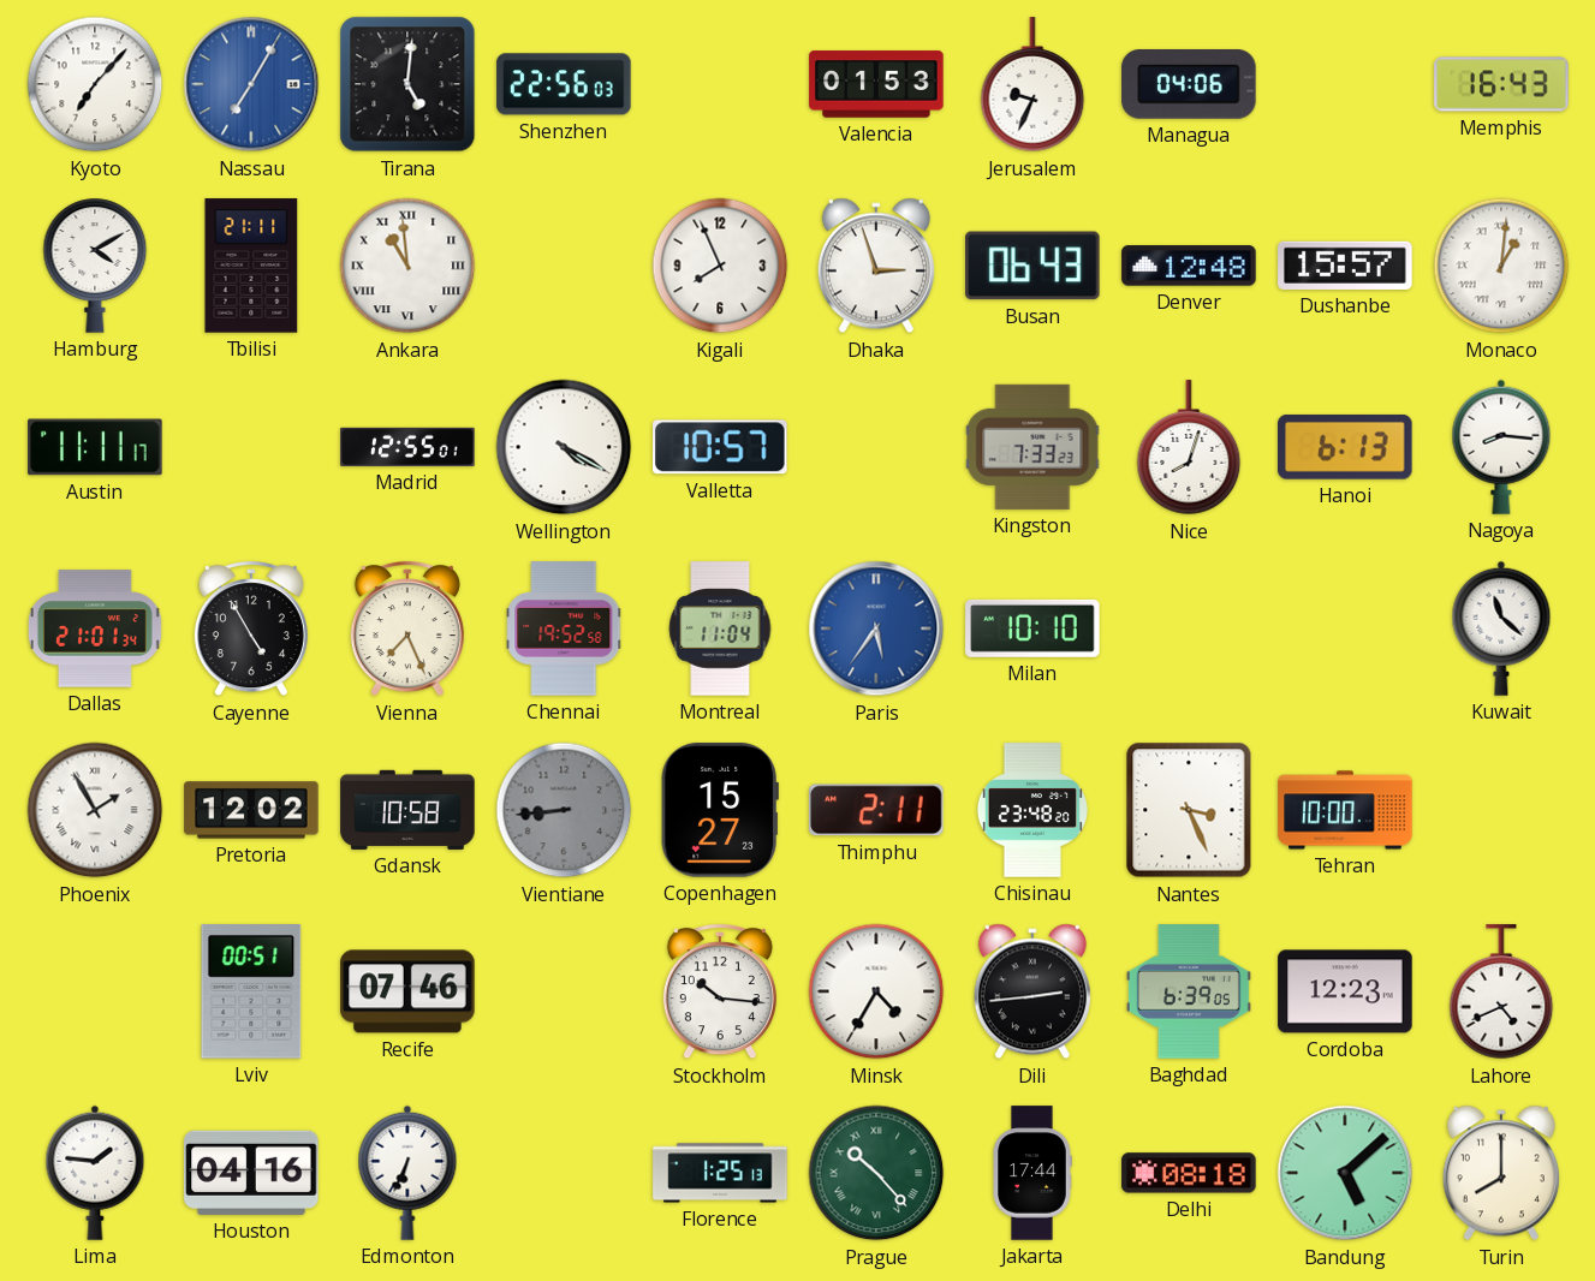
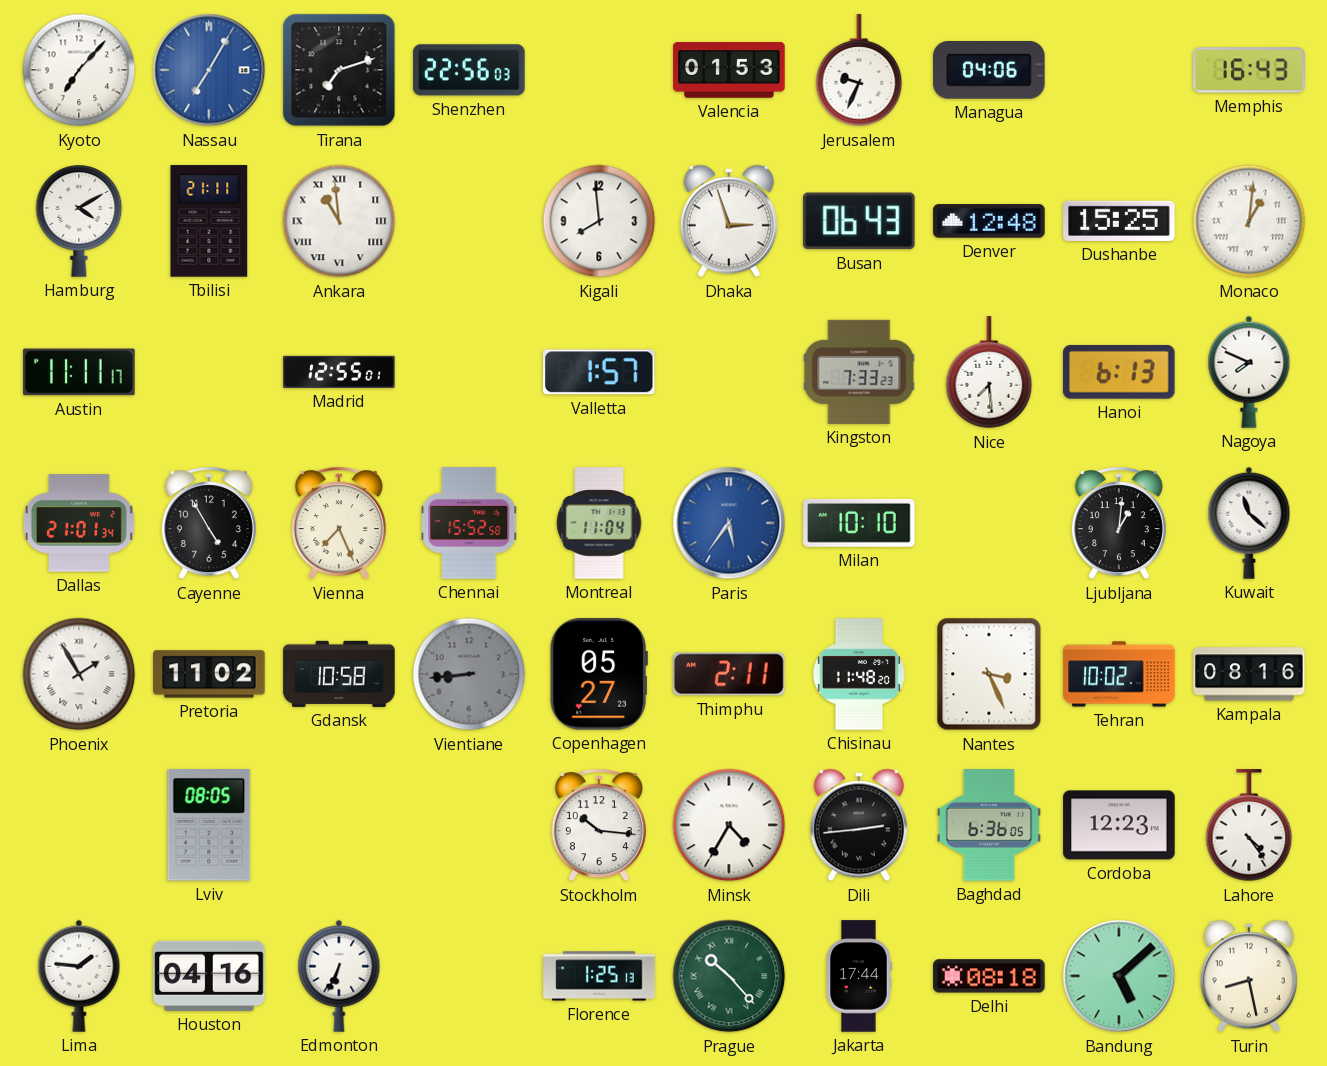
Tirana: 5:01 -> 7:12
Kigali: 7:56 -> 7:59
Dushanbe: 15:57 -> 15:25
Wellington: 4:20 -> none
Valletta: 10:57 -> 1:57
Nice: 8:03 -> 7:29
Nagoya: 8:16 -> 7:49
Chennai: 19:52 -> 15:52
Ljubljana: none -> 1:01
Pretoria: 12:02 -> 11:02
Copenhagen: 15:27 -> 05:27
Chisinau: 23:48 -> 11:48
Tehran: 10:00 -> 10:02
Kampala: none -> 08:16
Lviv: 00:51 -> 08:05
Recife: 07:46 -> none
Baghdad: 6:39 -> 6:36
Lahore: 4:41 -> 4:24
Turin: 8:00 -> 8:28
